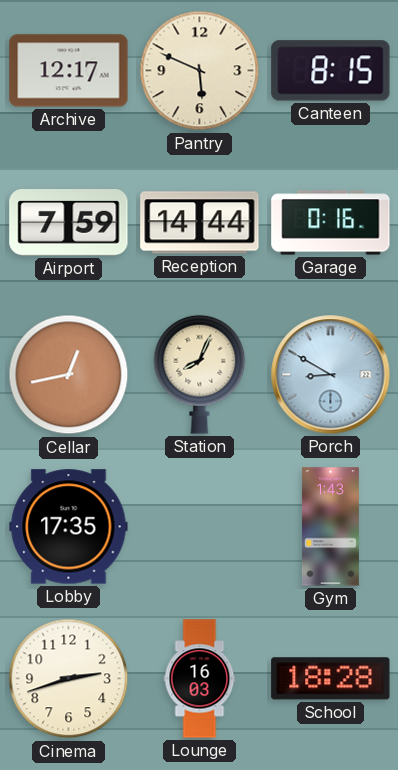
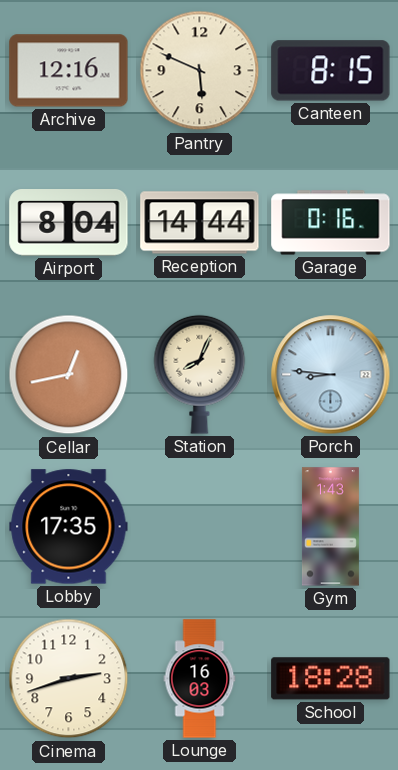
Archive: 12:17 -> 12:16
Airport: 7:59 -> 8:04
Porch: 8:50 -> 8:46
